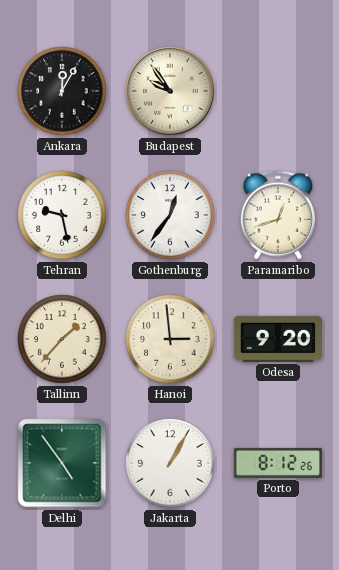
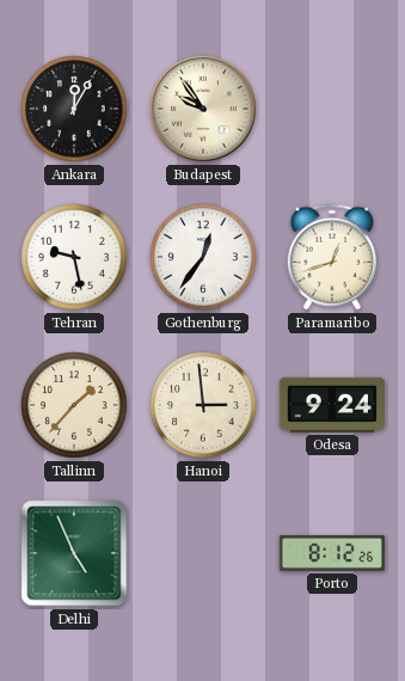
Odesa: 9:20 -> 9:24
Delhi: 4:54 -> 4:56
Jakarta: 1:05 -> none
